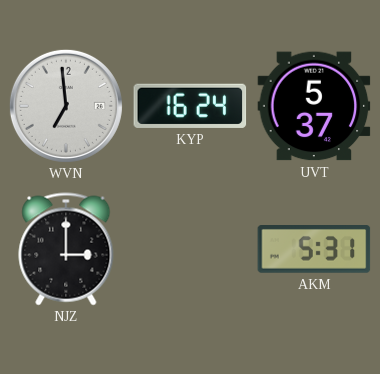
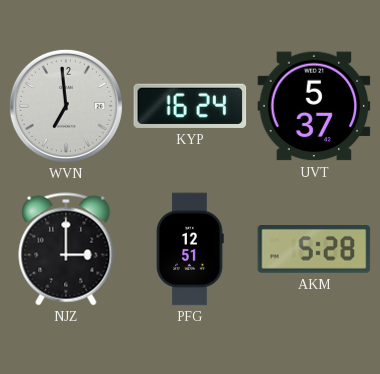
PFG: none -> 12:51
AKM: 5:31 -> 5:28
